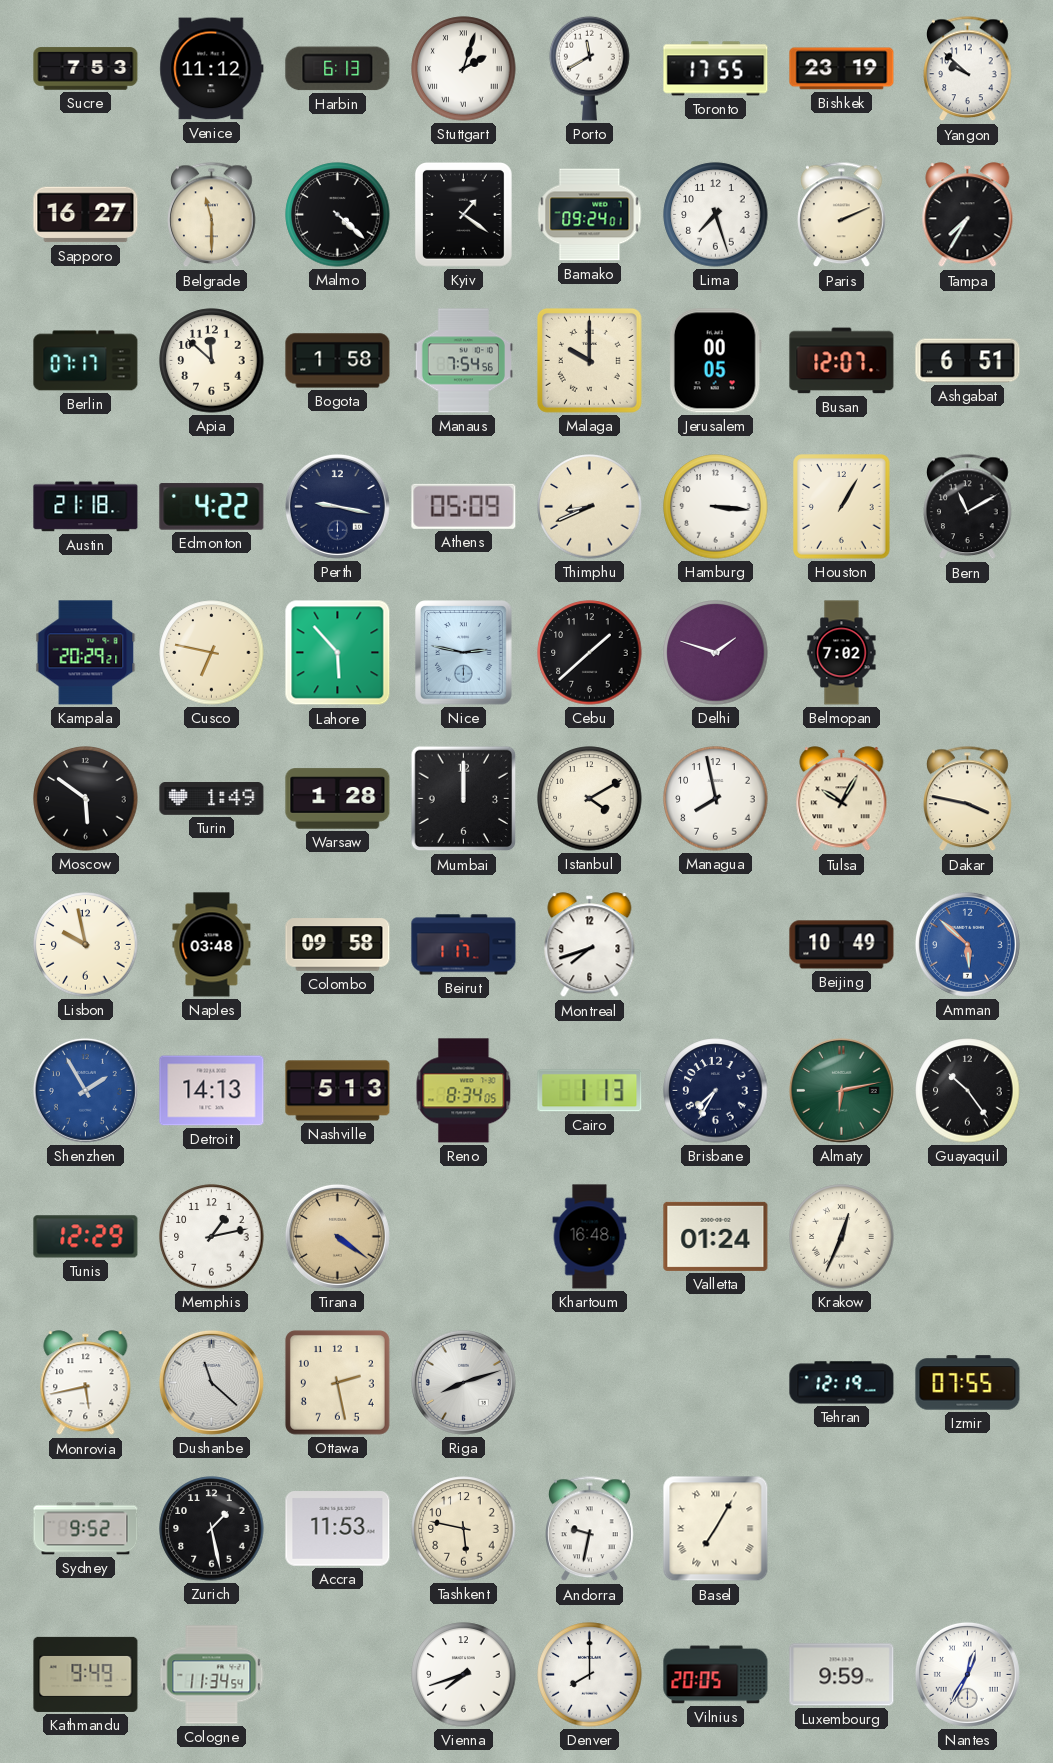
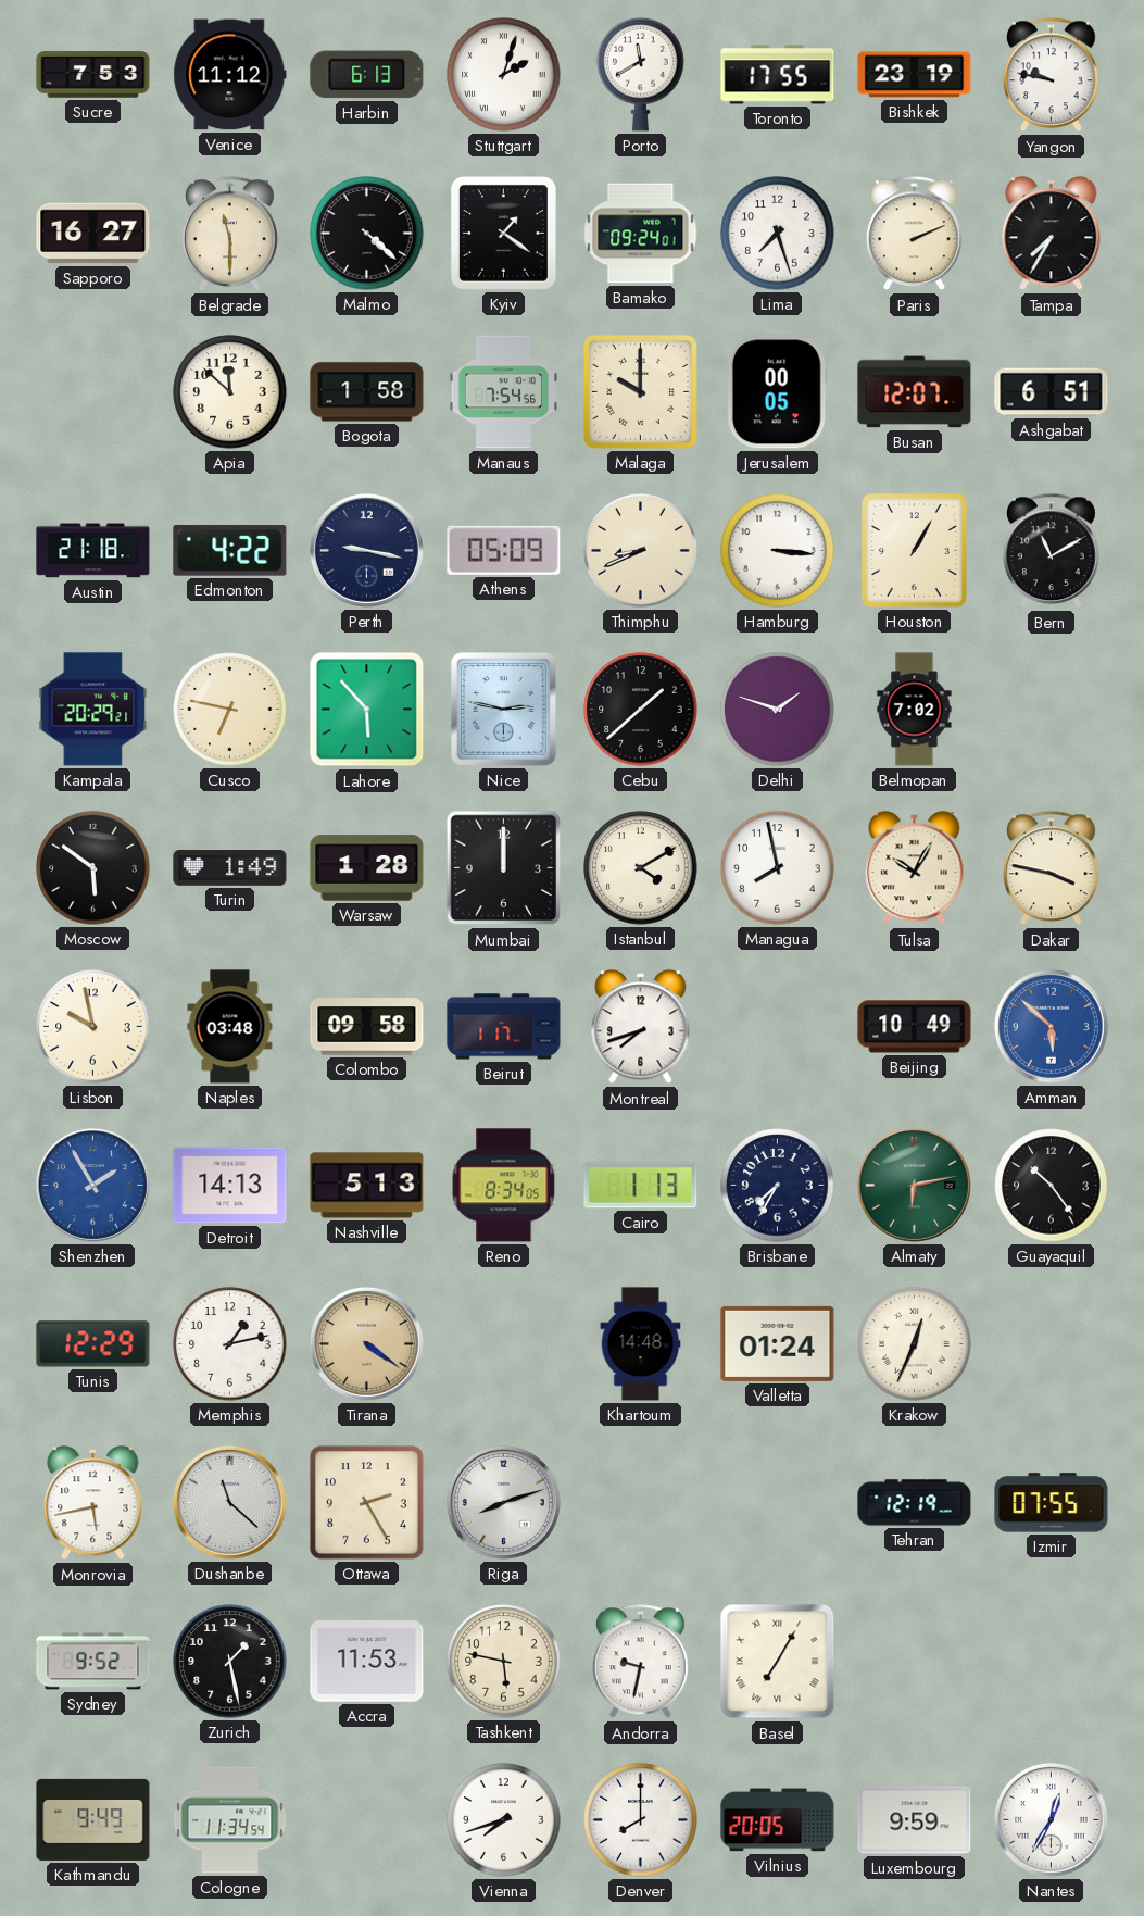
Yangon: 9:52 -> 9:47
Berlin: 07:17 -> none
Khartoum: 16:48 -> 14:48
Ottawa: 2:28 -> 2:25
